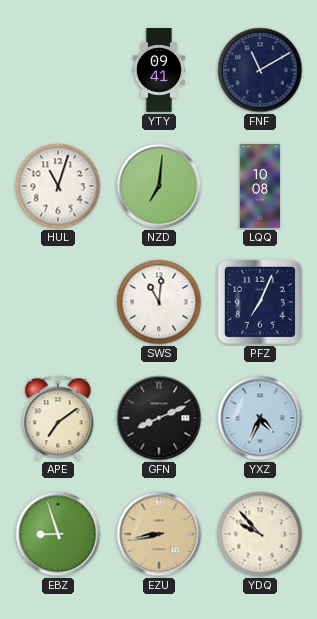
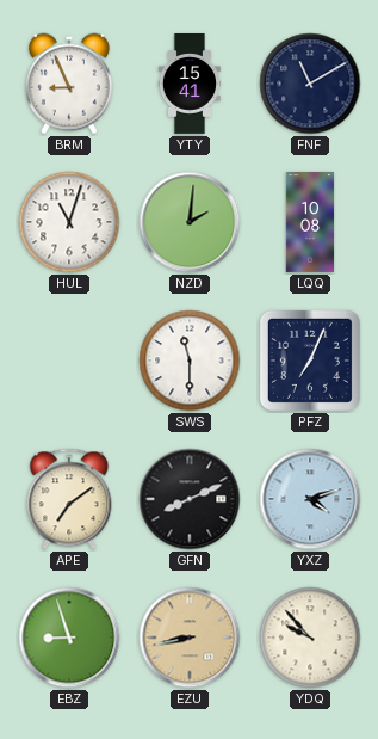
BRM: none -> 8:56
YTY: 09:41 -> 15:41
NZD: 7:01 -> 2:01
SWS: 11:01 -> 11:30
YXZ: 4:34 -> 4:12
